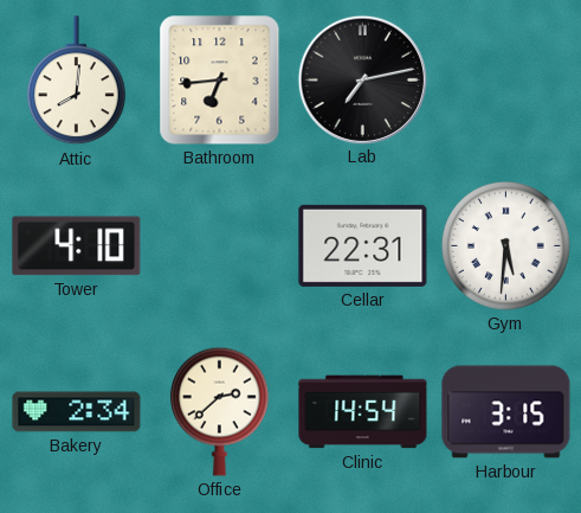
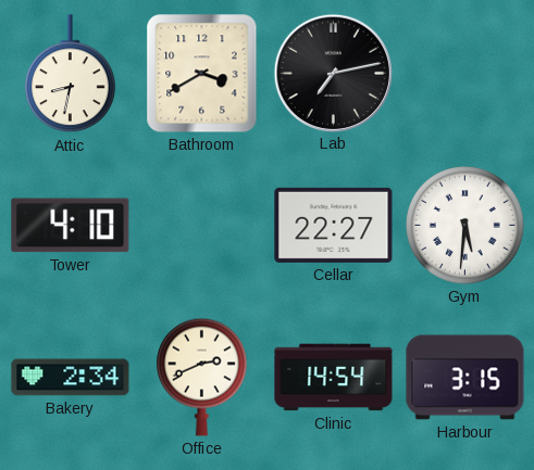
Attic: 8:01 -> 8:32
Bathroom: 6:44 -> 3:40
Cellar: 22:31 -> 22:27
Office: 2:38 -> 2:41
